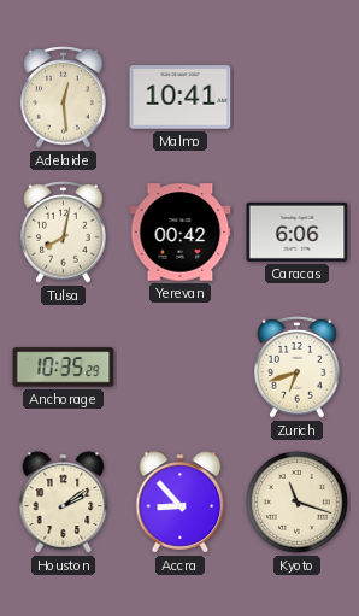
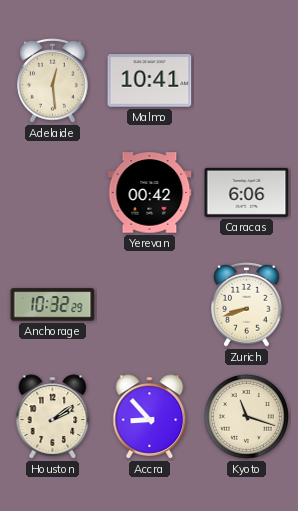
Tulsa: 8:02 -> none
Anchorage: 10:35 -> 10:32
Zurich: 6:42 -> 8:42
